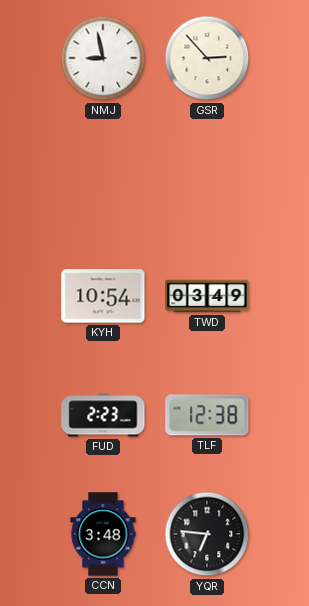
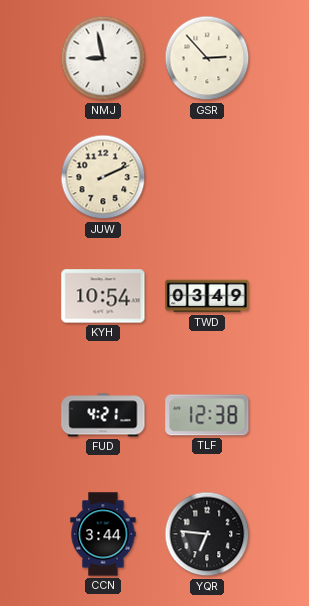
JUW: none -> 2:11
FUD: 2:23 -> 4:21
CCN: 3:48 -> 3:44
